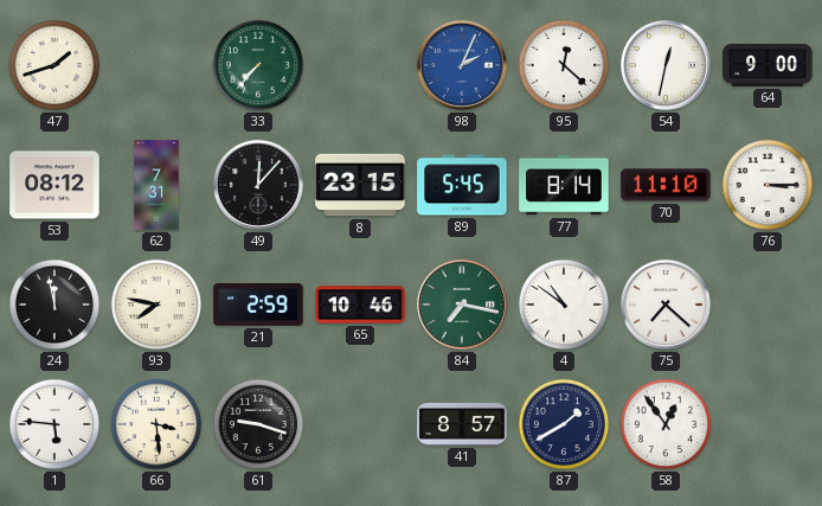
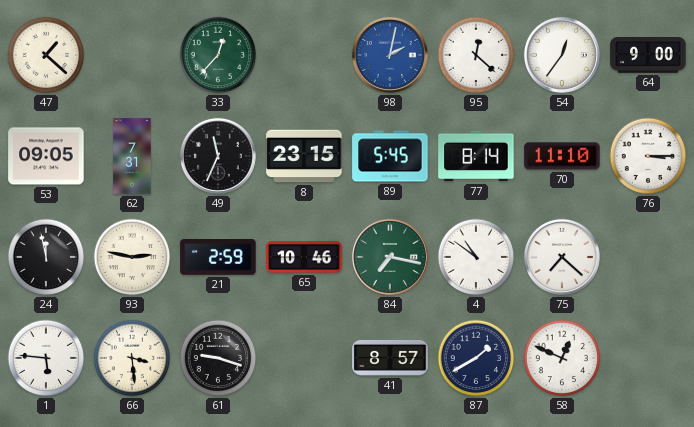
47: 1:42 -> 1:22
33: 7:37 -> 12:37
98: 2:04 -> 2:02
54: 12:32 -> 12:36
53: 08:12 -> 09:05
49: 12:07 -> 11:34
93: 7:47 -> 2:47
58: 12:54 -> 12:49
